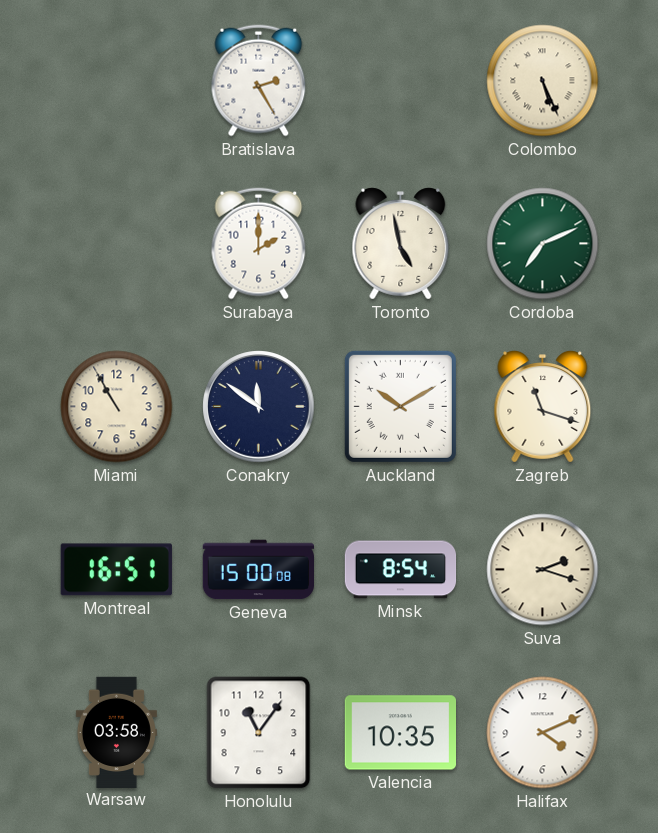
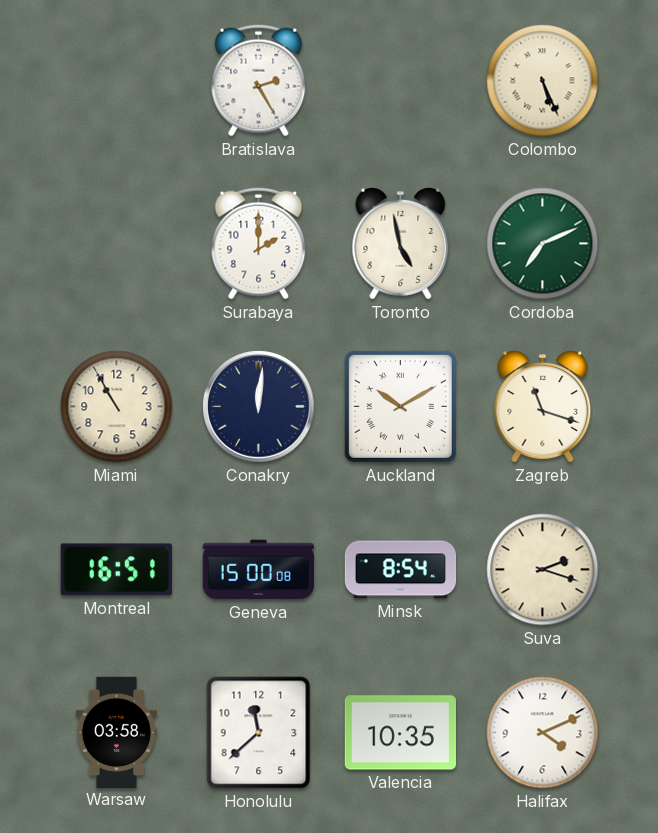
Conakry: 11:51 -> 12:01
Honolulu: 11:06 -> 11:38
